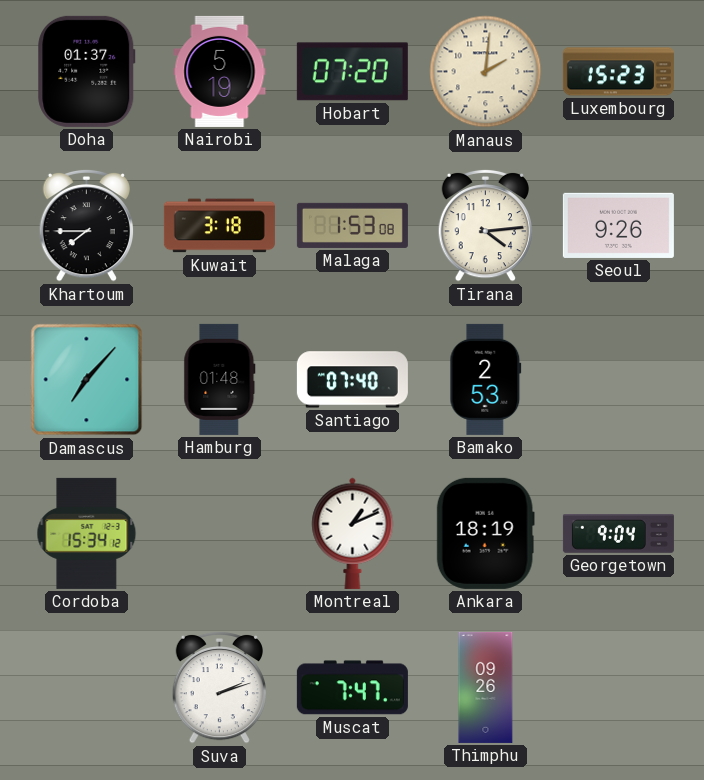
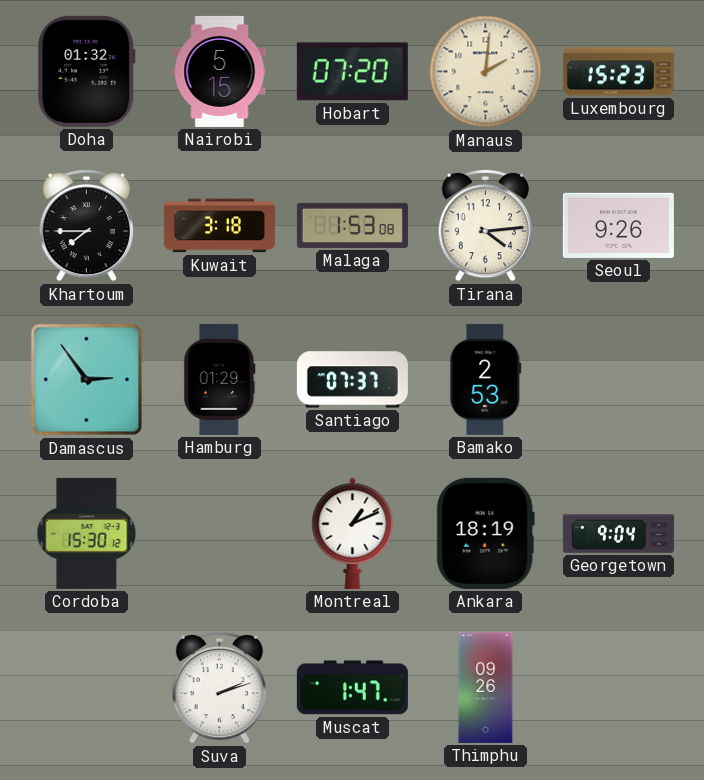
Doha: 01:37 -> 01:32
Nairobi: 5:19 -> 5:15
Damascus: 7:07 -> 2:54
Hamburg: 01:48 -> 01:29
Santiago: 07:40 -> 07:37
Cordoba: 15:34 -> 15:30
Muscat: 7:47 -> 1:47
